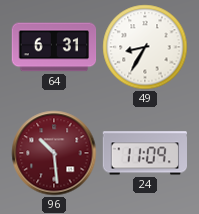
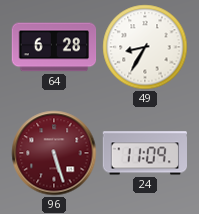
64: 6:31 -> 6:28
96: 10:29 -> 5:27
